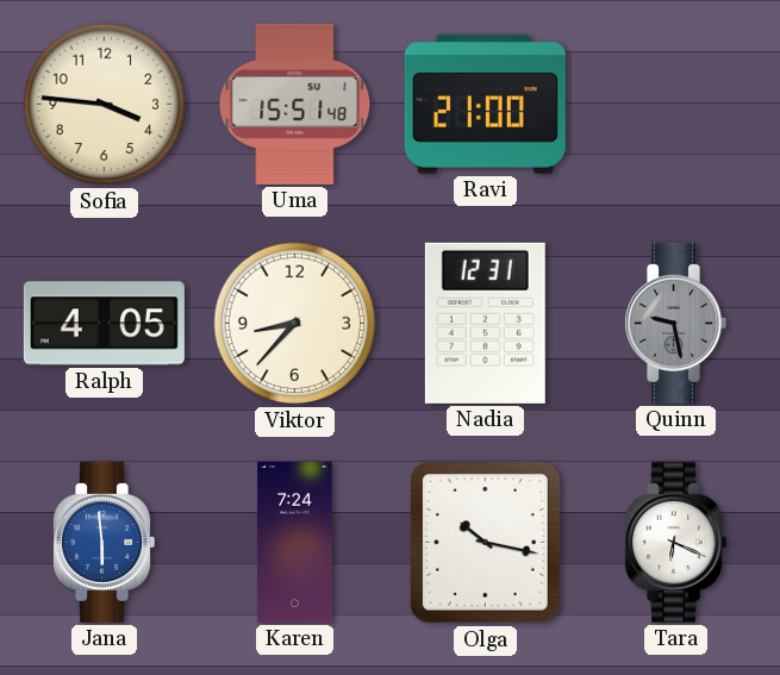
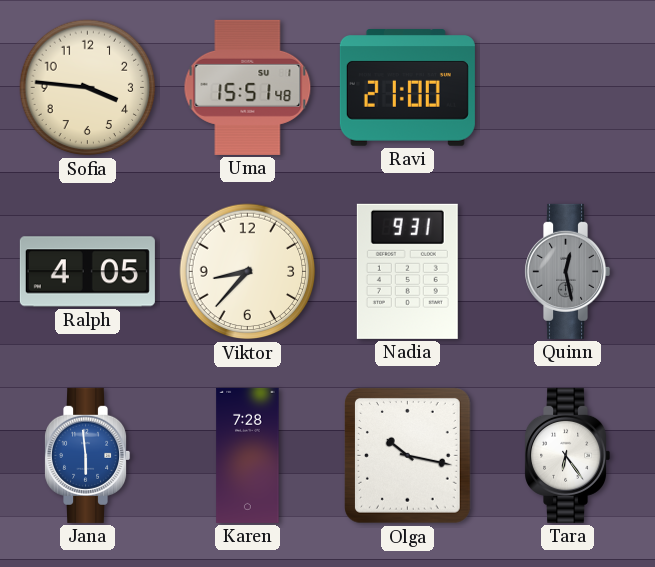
Nadia: 12:31 -> 9:31
Quinn: 9:28 -> 12:28
Karen: 7:24 -> 7:28
Tara: 6:19 -> 6:24
